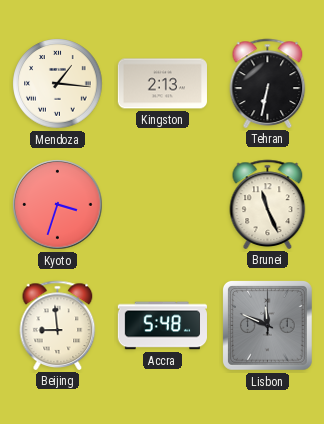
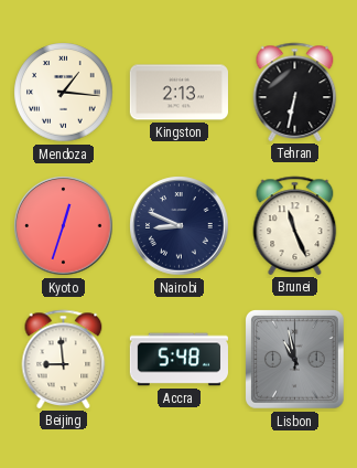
Kyoto: 3:33 -> 12:33
Nairobi: none -> 8:49
Lisbon: 11:49 -> 10:58
